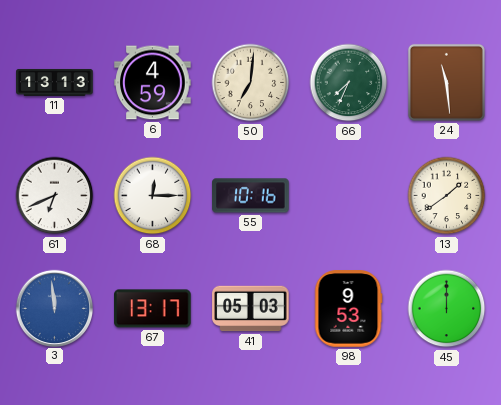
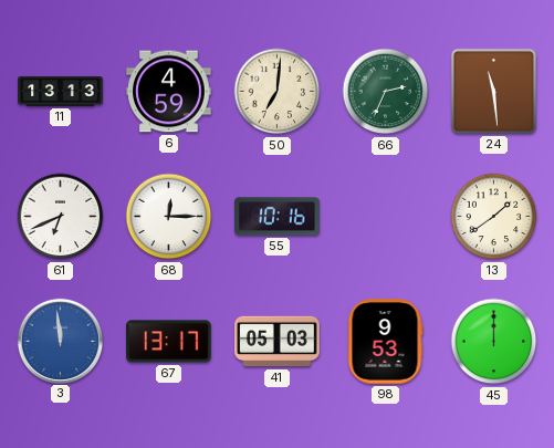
66: 7:34 -> 2:34
